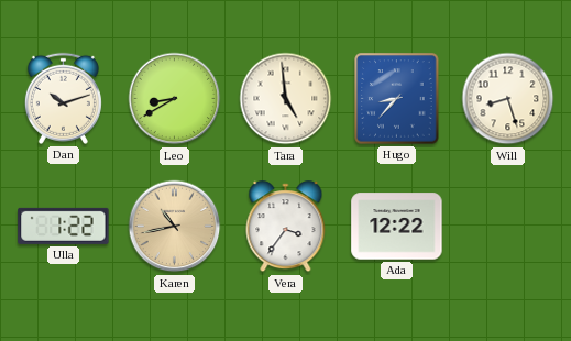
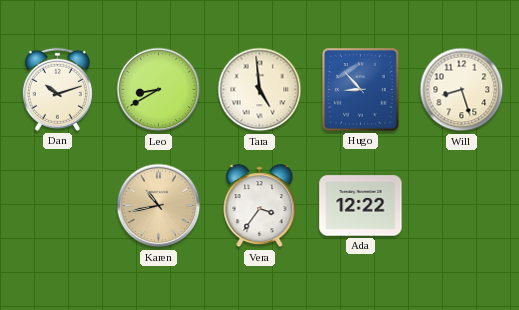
Hugo: 8:37 -> 8:53
Ulla: 1:22 -> none
